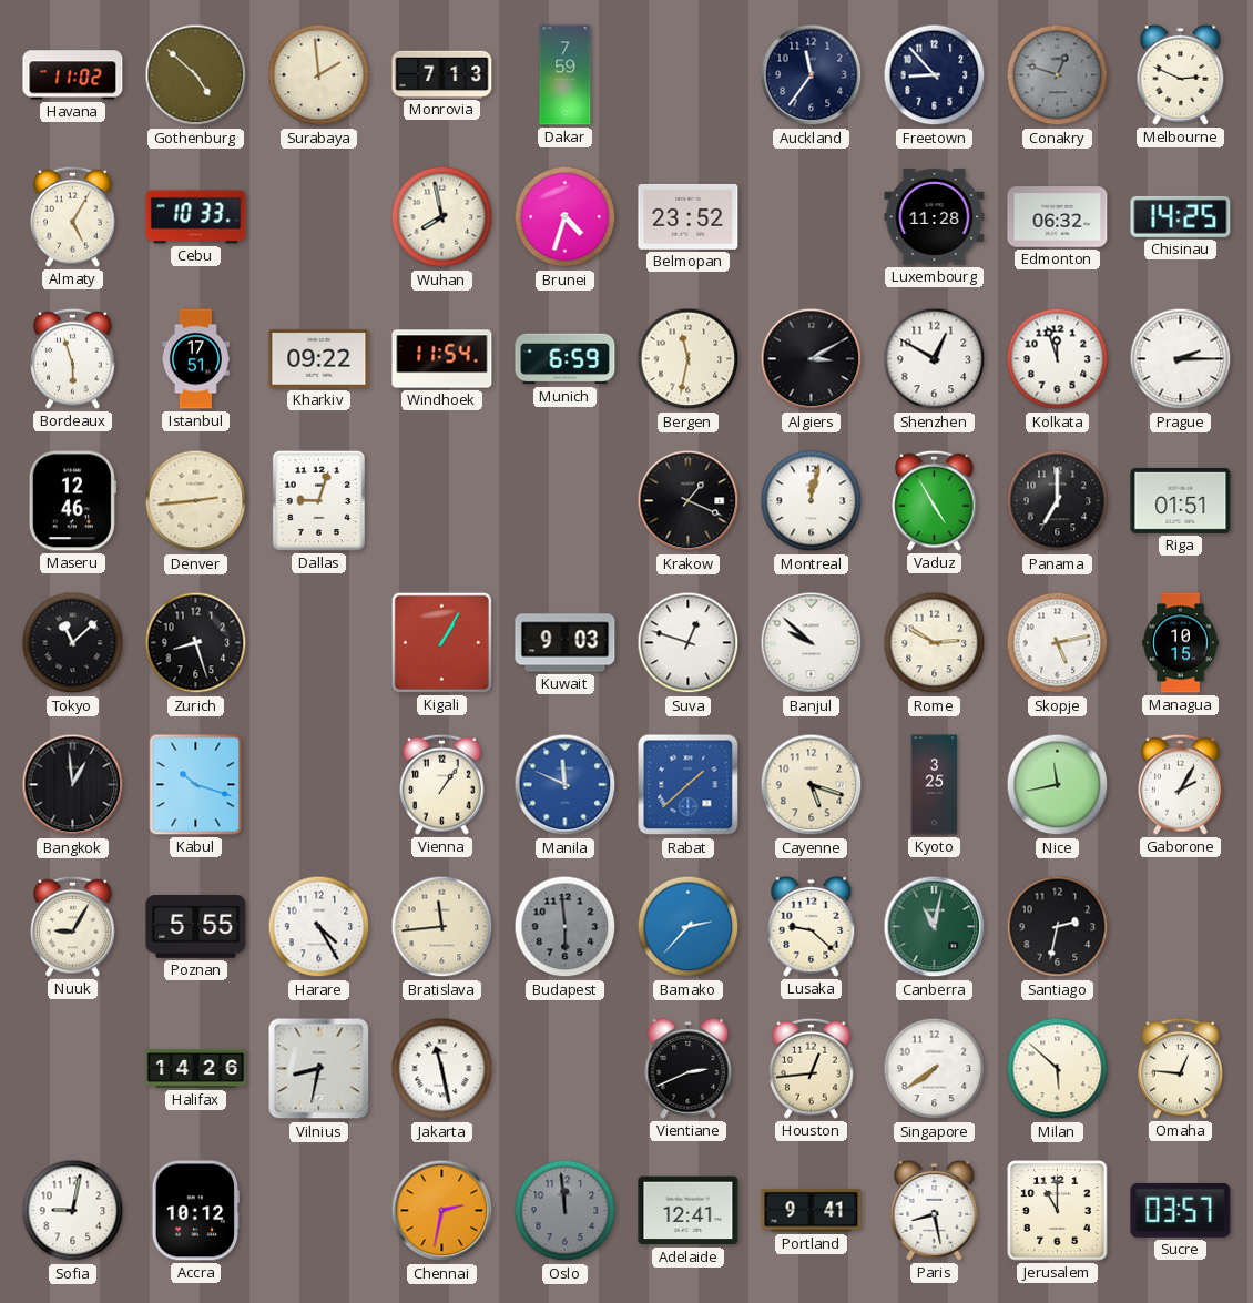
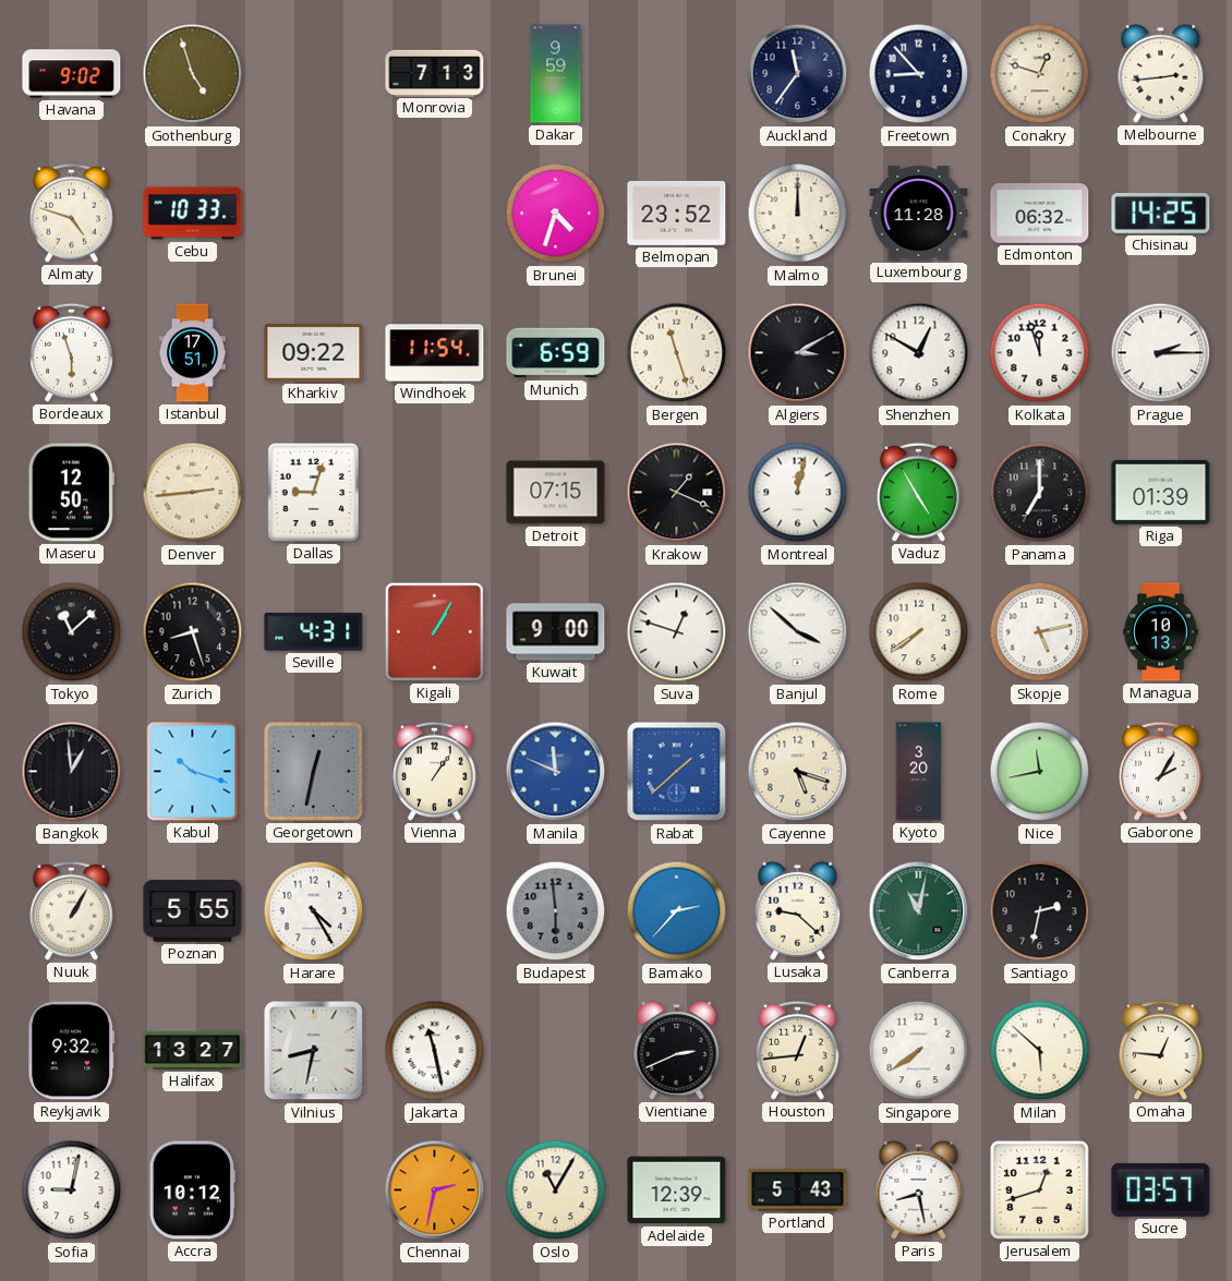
Havana: 11:02 -> 9:02
Gothenburg: 4:52 -> 4:57
Surabaya: 1:59 -> none
Dakar: 7:59 -> 9:59
Conakry dial: grey -> cream
Melbourne: 2:49 -> 2:44
Almaty: 5:05 -> 4:48
Wuhan: 7:58 -> none
Malmo: none -> 12:00
Bergen: 11:32 -> 11:27
Maseru: 12:46 -> 12:50
Detroit: none -> 07:15
Riga: 01:51 -> 01:39
Seville: none -> 4:31
Kuwait: 9:03 -> 9:00
Banjul: 9:52 -> 3:52
Rome: 2:50 -> 7:39
Managua: 10:15 -> 10:13
Georgetown: none -> 12:32
Kyoto: 3:25 -> 3:20
Nuuk: 9:05 -> 1:05
Bratislava: 11:44 -> none
Reykjavik: none -> 9:32
Halifax: 14:26 -> 13:27
Oslo: 11:59 -> 11:05
Oslo dial: grey -> cream
Adelaide: 12:41 -> 12:39
Portland: 9:41 -> 5:43
Jerusalem: 11:00 -> 12:42
